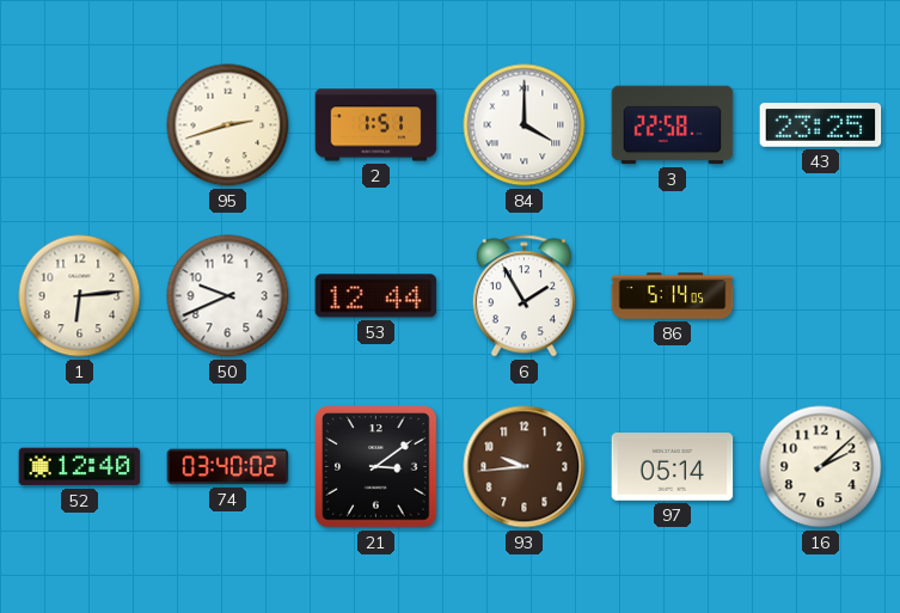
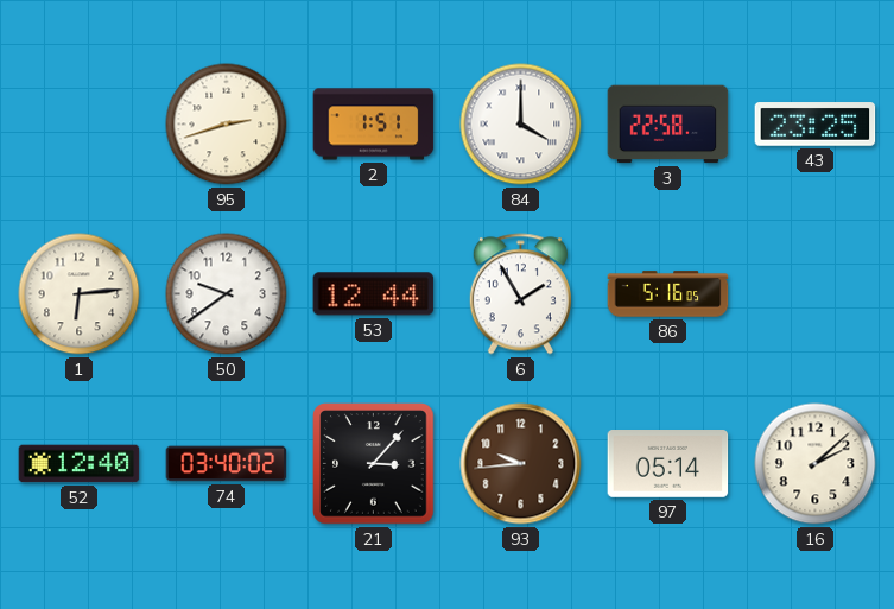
50: 9:41 -> 9:39
86: 5:14 -> 5:16
21: 3:09 -> 3:07
